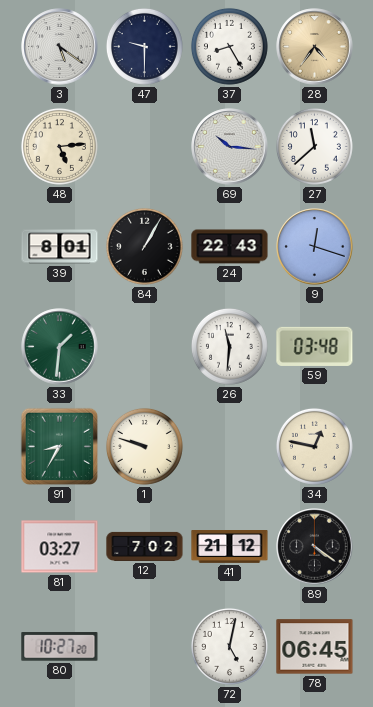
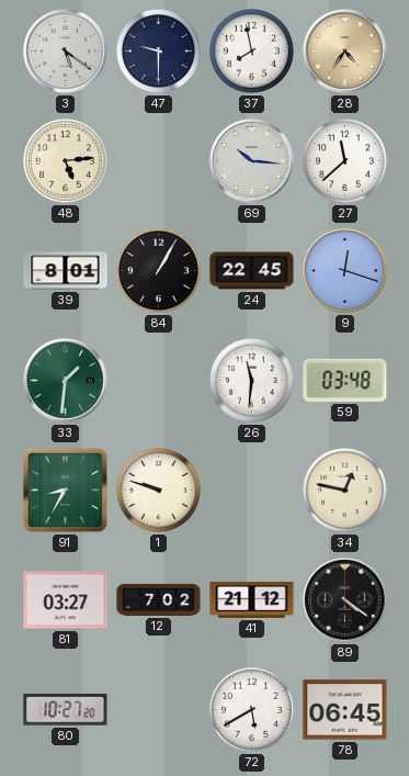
37: 8:25 -> 7:58
24: 22:43 -> 22:45
72: 5:02 -> 5:40
